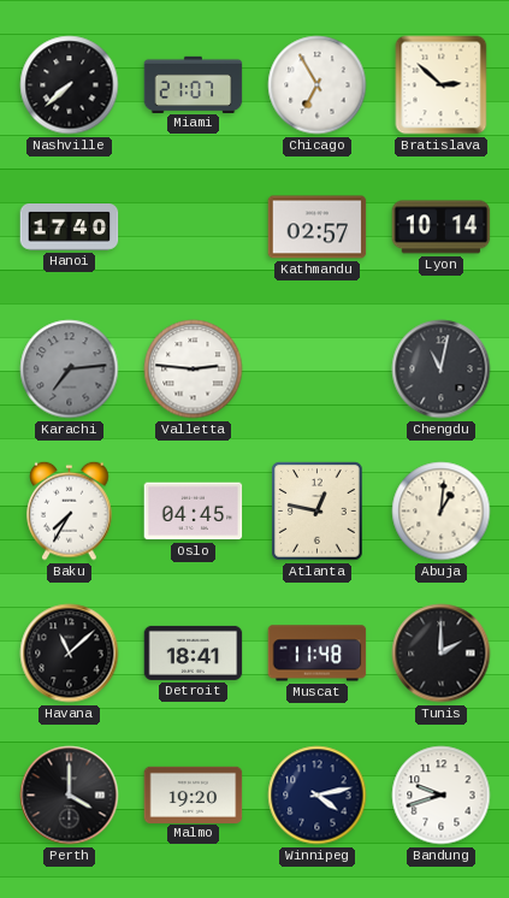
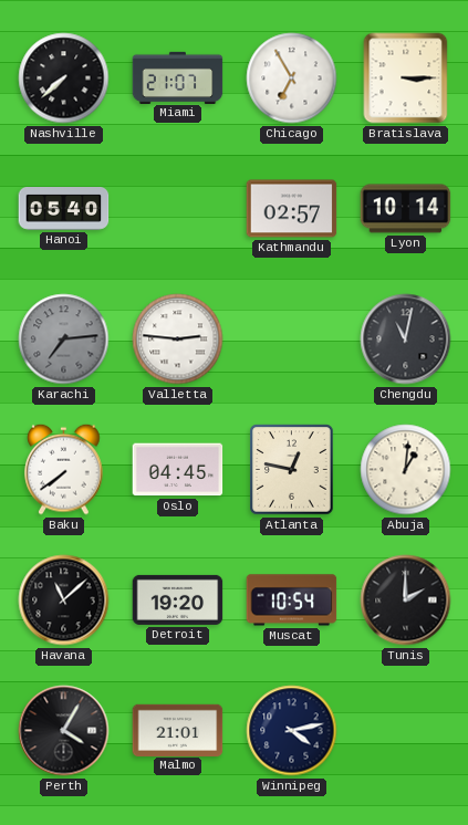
Bratislava: 2:52 -> 3:15
Hanoi: 17:40 -> 05:40
Baku: 7:35 -> 7:39
Detroit: 18:41 -> 19:20
Muscat: 11:48 -> 10:54
Perth: 4:00 -> 4:05
Malmo: 19:20 -> 21:01
Bandung: 9:42 -> none
